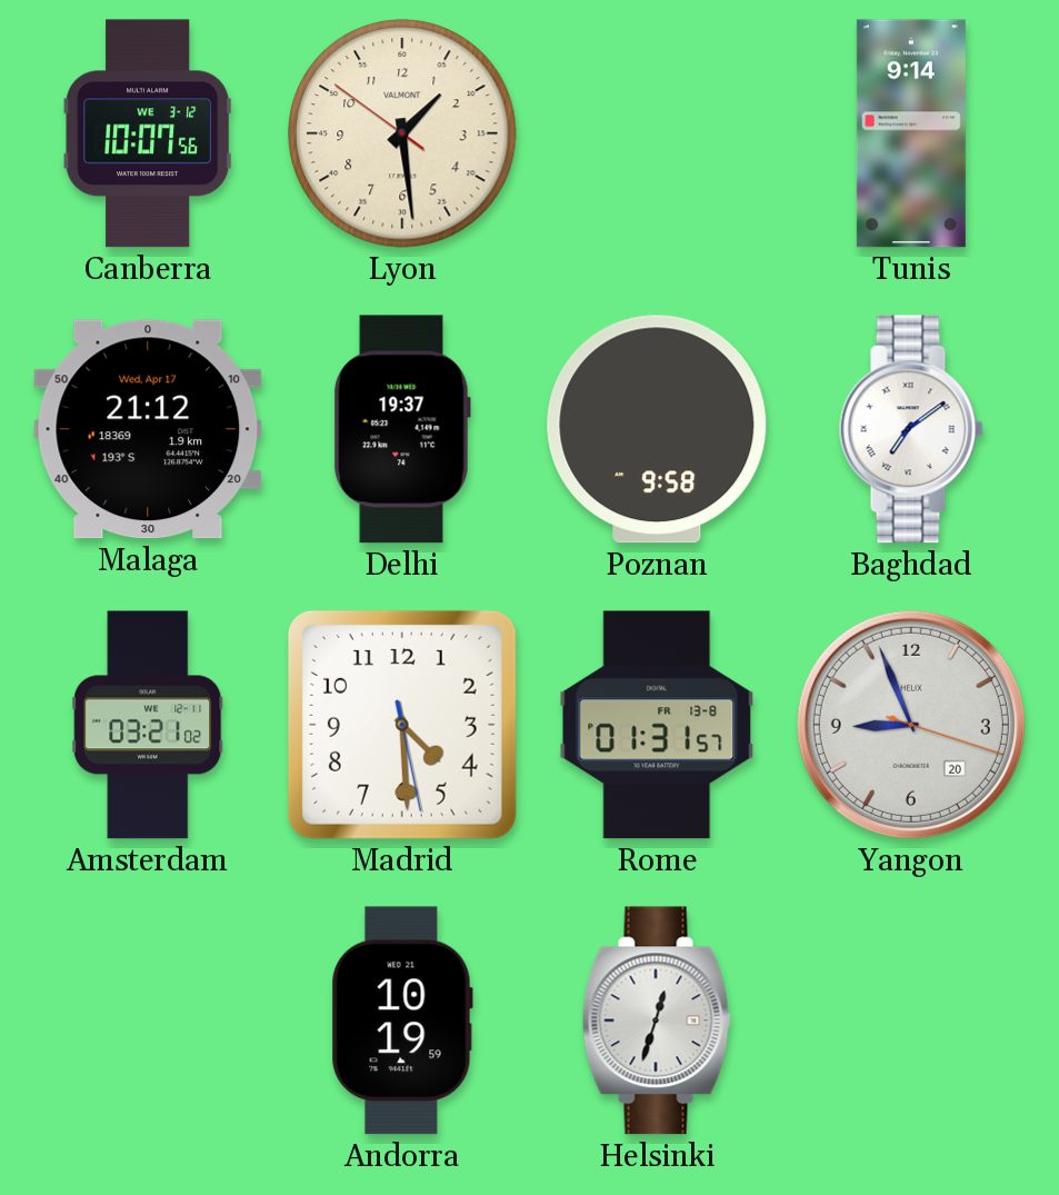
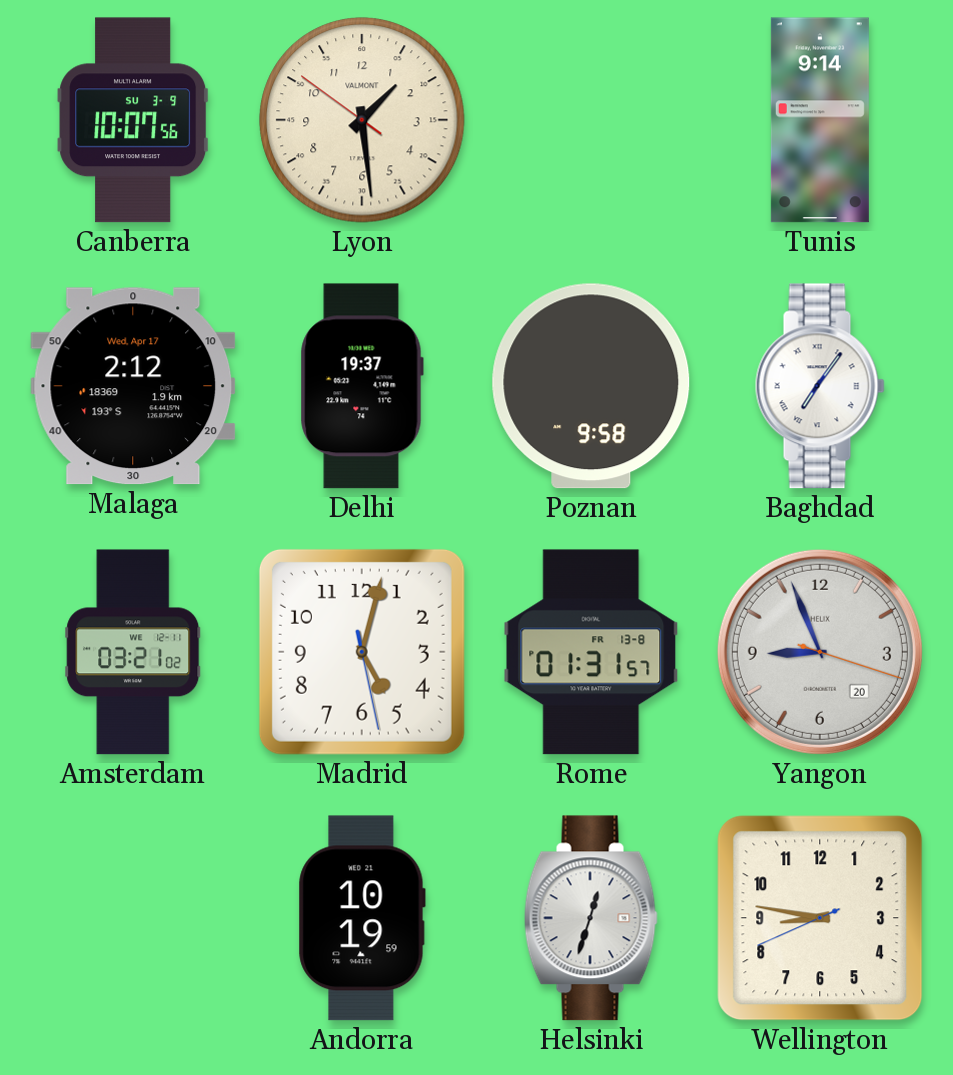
Canberra date: WE 3-12 -> SU 3-9
Malaga: 21:12 -> 2:12
Baghdad: 7:09 -> 7:06
Madrid: 4:29 -> 5:02
Wellington: none -> 8:46
